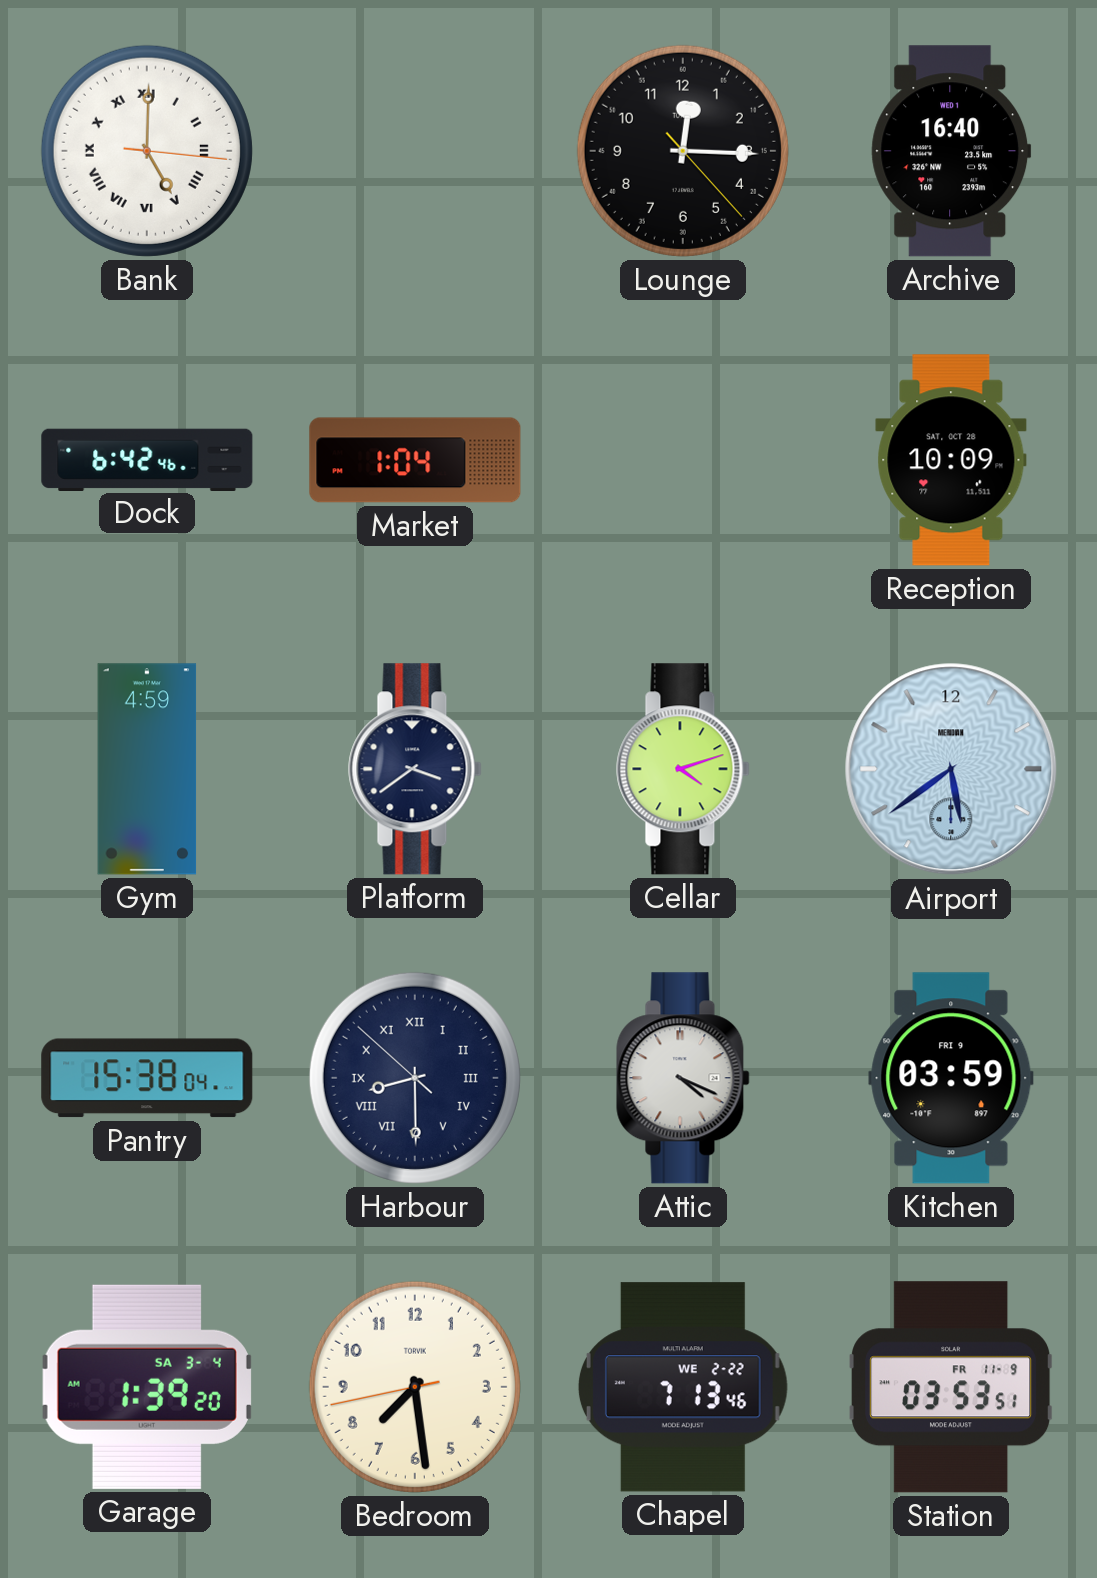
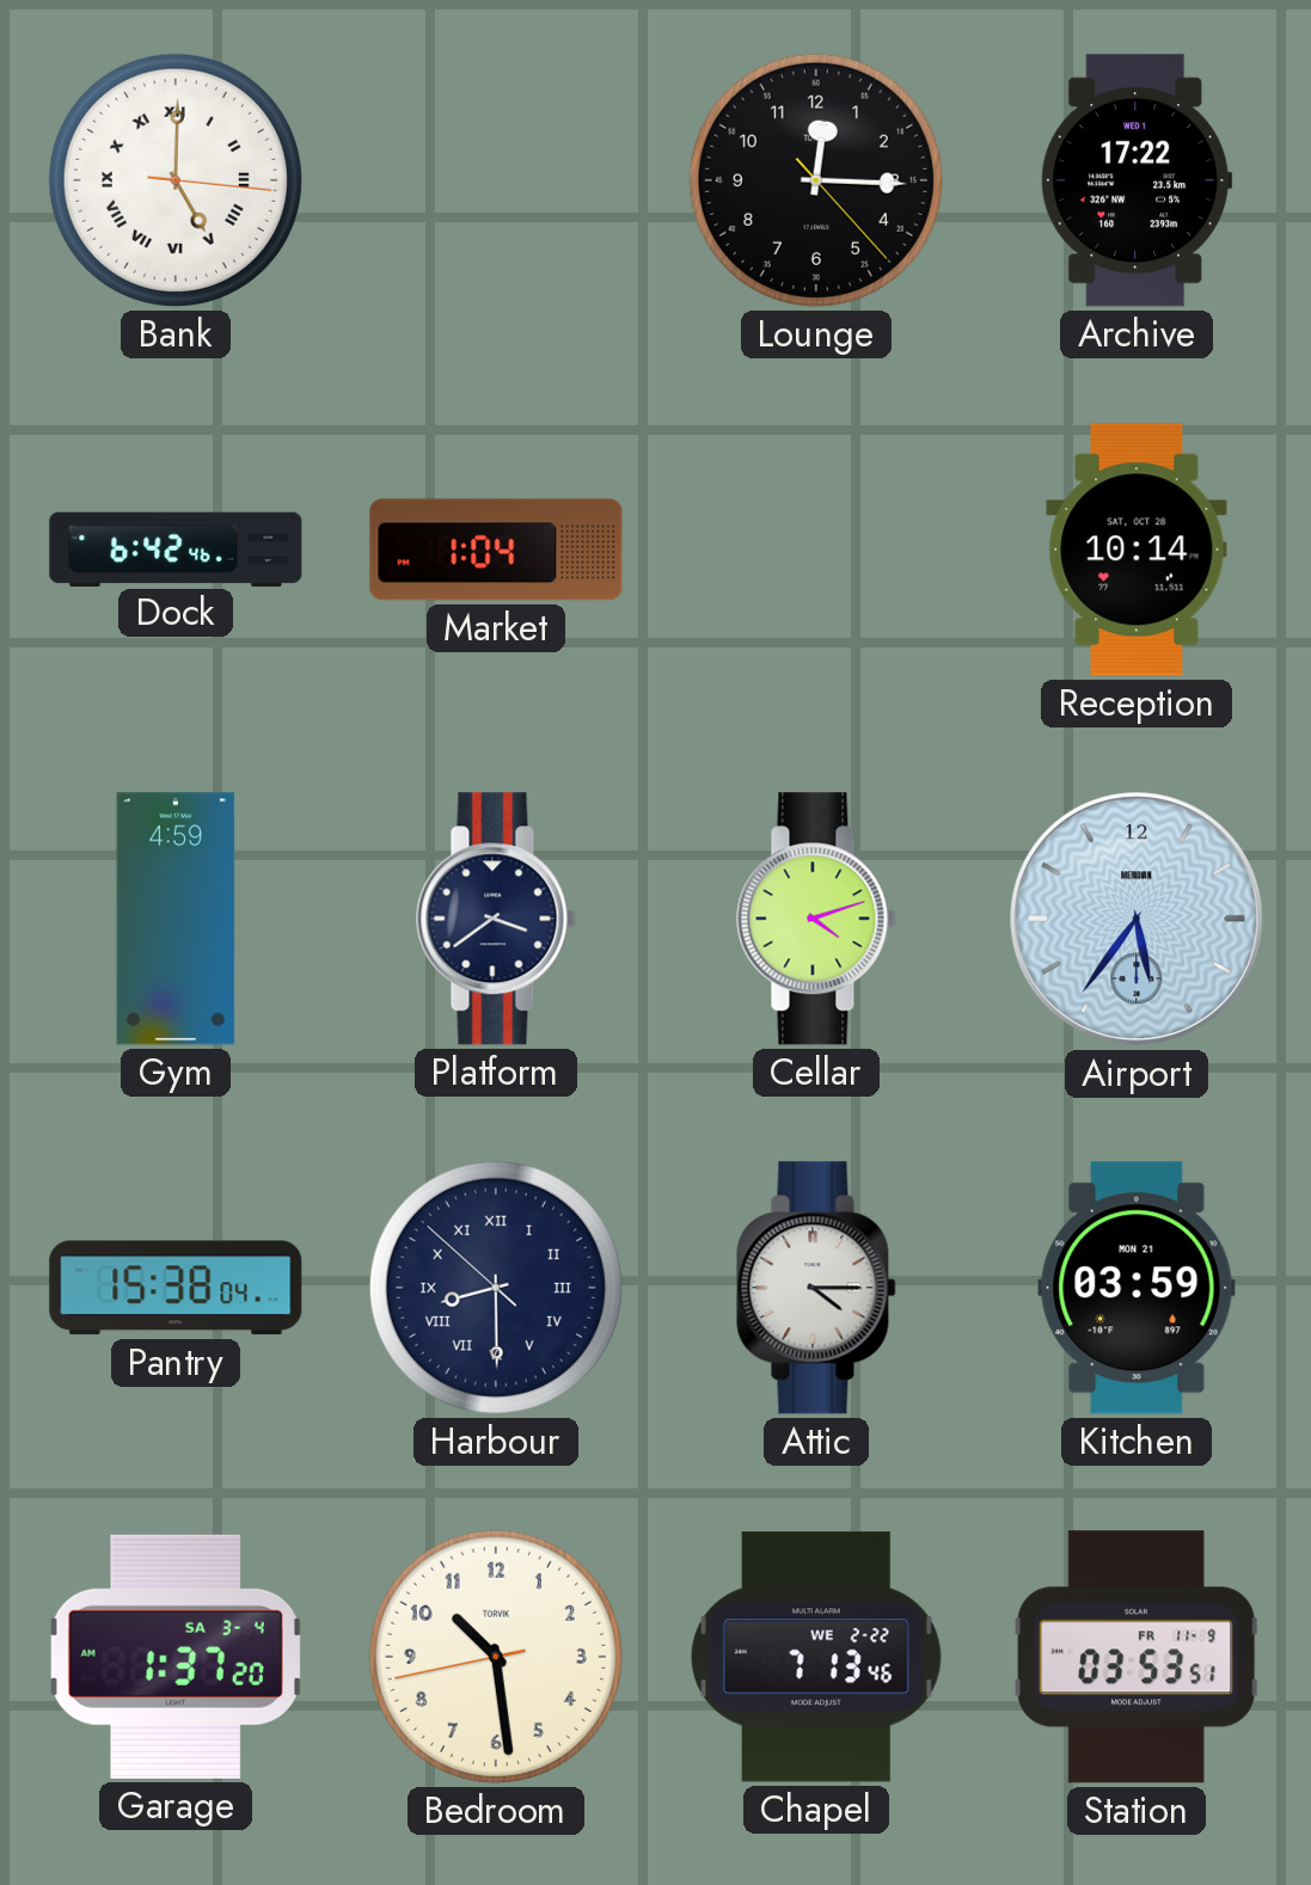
Archive: 16:40 -> 17:22
Reception: 10:09 -> 10:14
Airport: 5:39 -> 5:36
Attic: 4:19 -> 4:15
Kitchen date: FRI 9 -> MON 21
Garage: 1:39 -> 1:37
Bedroom: 7:28 -> 10:28
